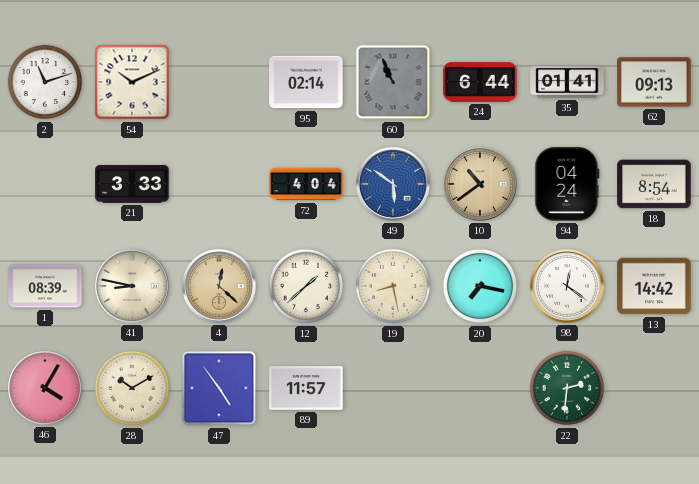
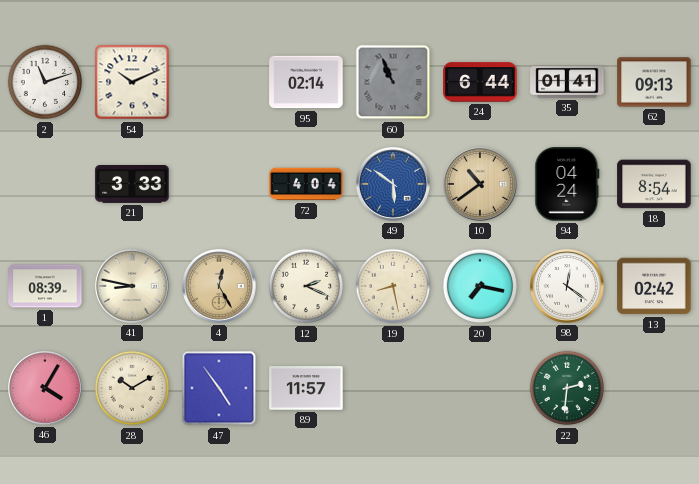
4: 12:22 -> 12:25
12: 1:38 -> 2:19
13: 14:42 -> 02:42
